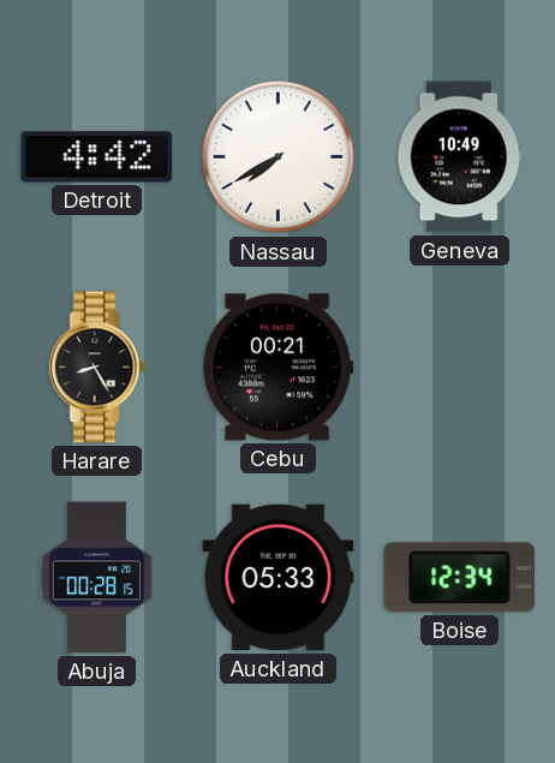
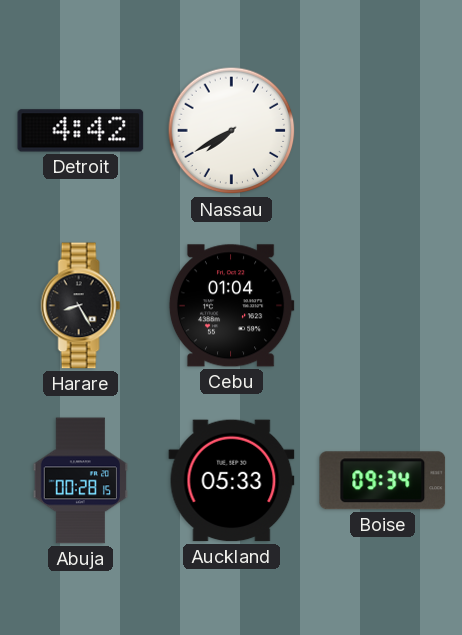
Geneva: 10:49 -> none
Cebu: 00:21 -> 01:04
Boise: 12:34 -> 09:34
